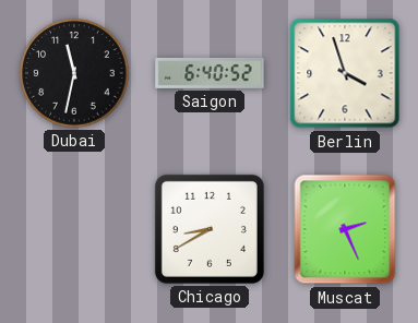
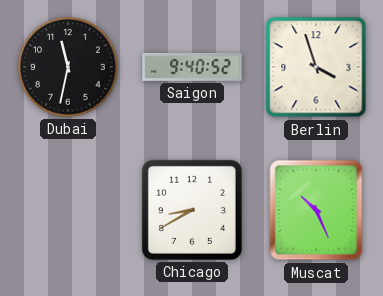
Saigon: 6:40 -> 9:40
Muscat: 2:26 -> 10:26
